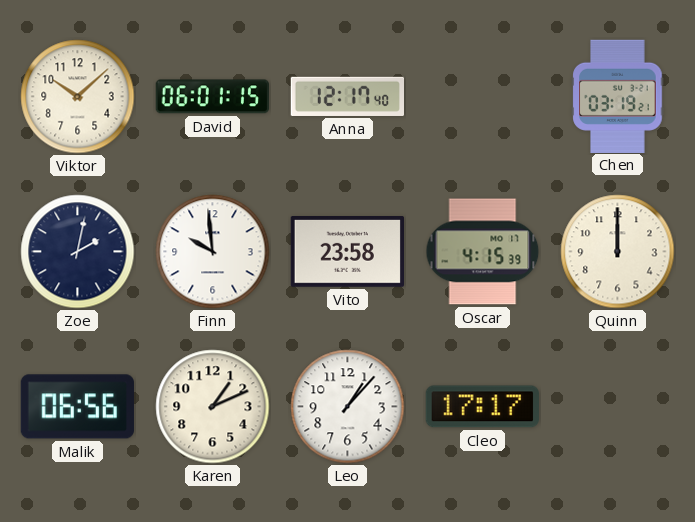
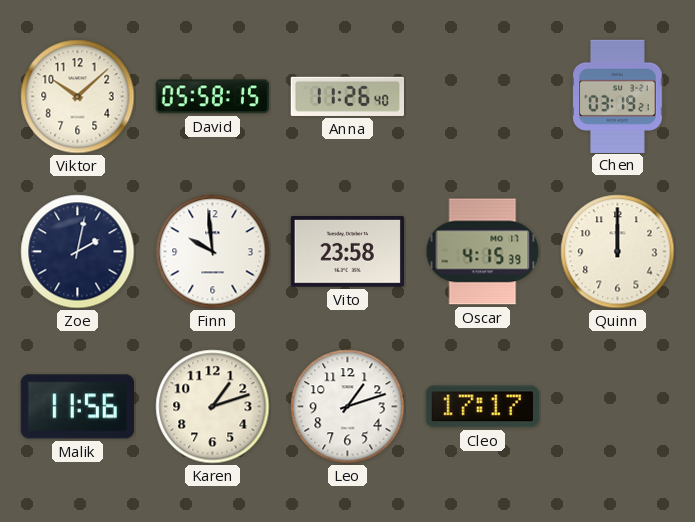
David: 06:01 -> 05:58
Anna: 12:17 -> 11:26
Malik: 06:56 -> 11:56
Karen: 1:11 -> 1:12
Leo: 1:07 -> 1:12
